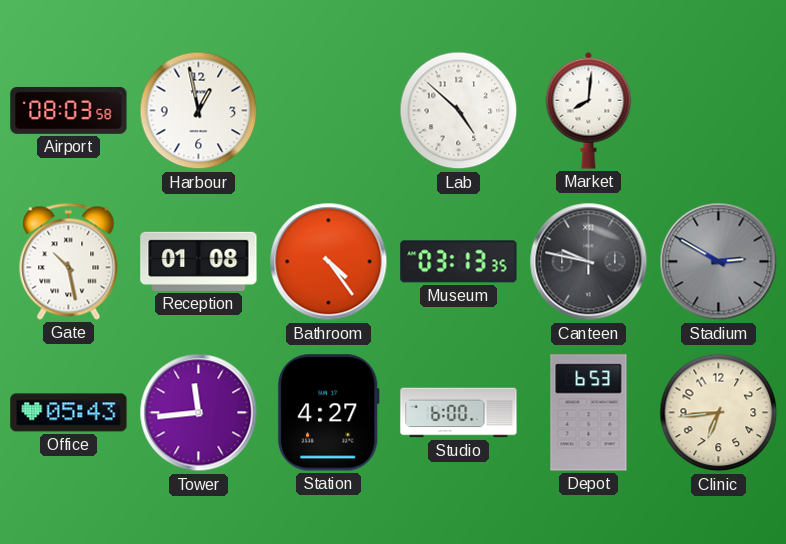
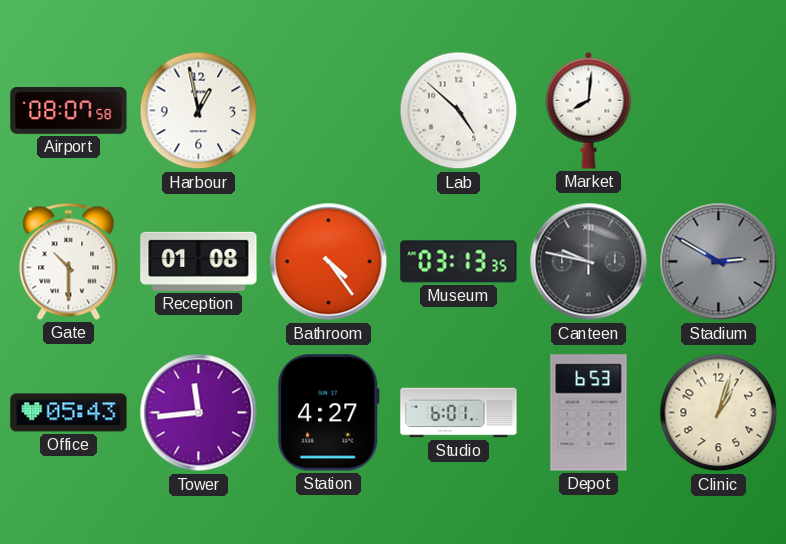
Airport: 08:03 -> 08:07
Gate: 10:28 -> 10:30
Studio: 6:00 -> 6:01
Clinic: 6:44 -> 1:03
